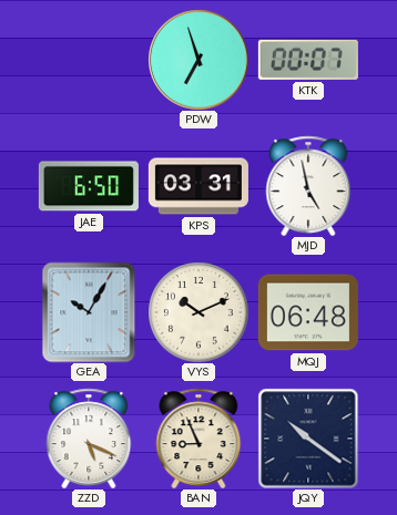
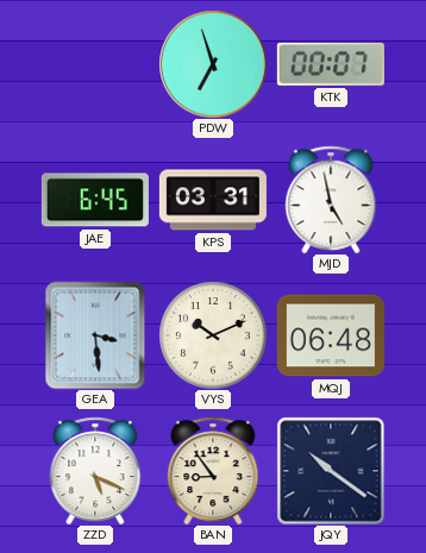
JAE: 6:50 -> 6:45
GEA: 10:05 -> 3:29
BAN: 8:56 -> 8:54
